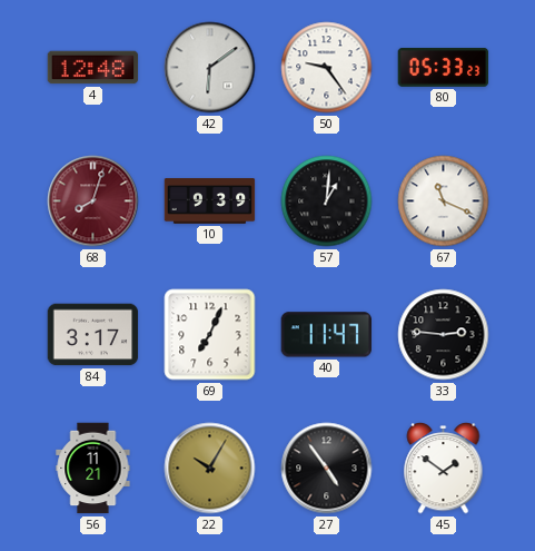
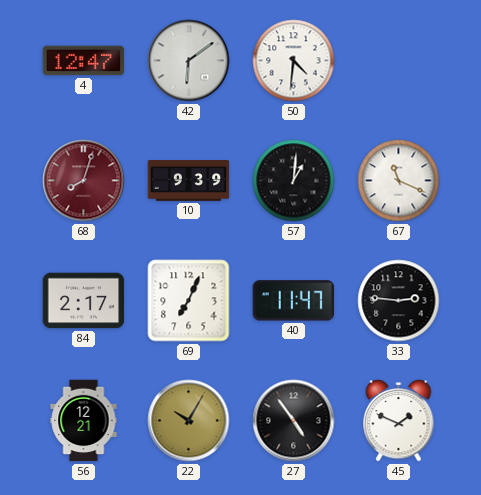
4: 12:48 -> 12:47
50: 9:24 -> 4:31
80: 05:33 -> none
84: 3:17 -> 2:17
56: 11:21 -> 12:21
45: 1:51 -> 1:49
